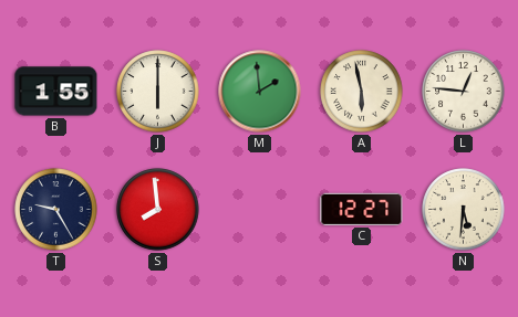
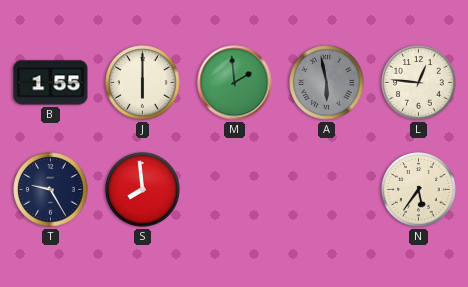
A dial: cream -> grey
C: 12:27 -> none
N: 5:31 -> 5:36
